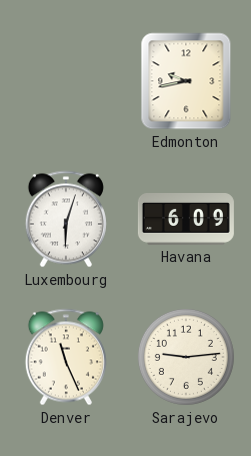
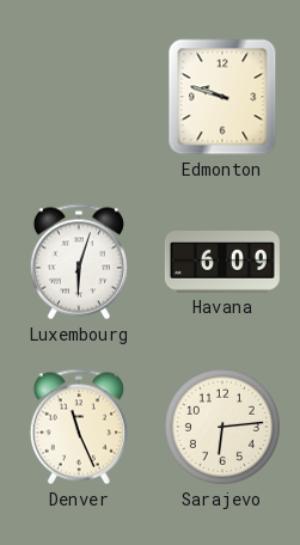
Edmonton: 9:43 -> 9:48
Sarajevo: 9:14 -> 6:14
